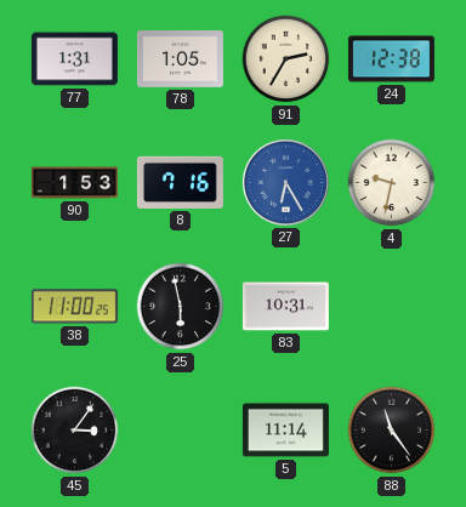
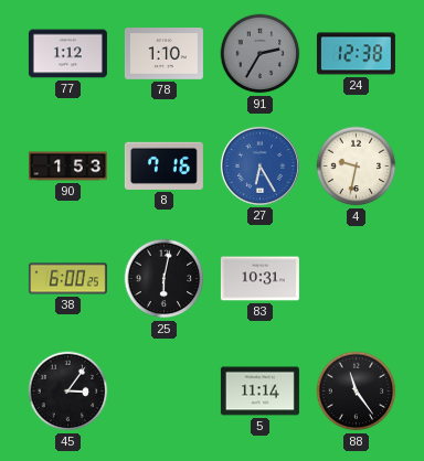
77: 1:31 -> 1:12
78: 1:05 -> 1:10
91 dial: cream -> grey
38: 11:00 -> 6:00
25: 5:58 -> 6:02
